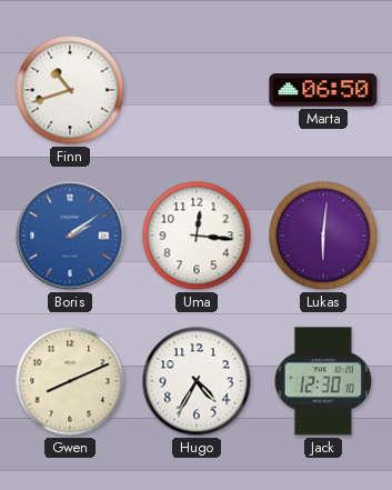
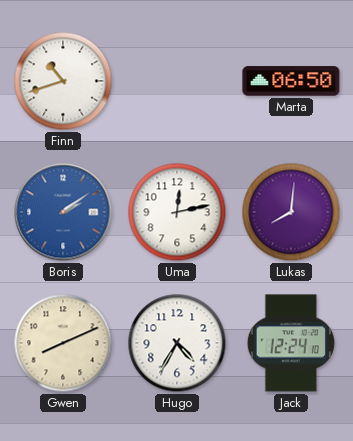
Uma: 12:16 -> 12:13
Lukas: 6:01 -> 8:01
Jack: 12:30 -> 12:24
